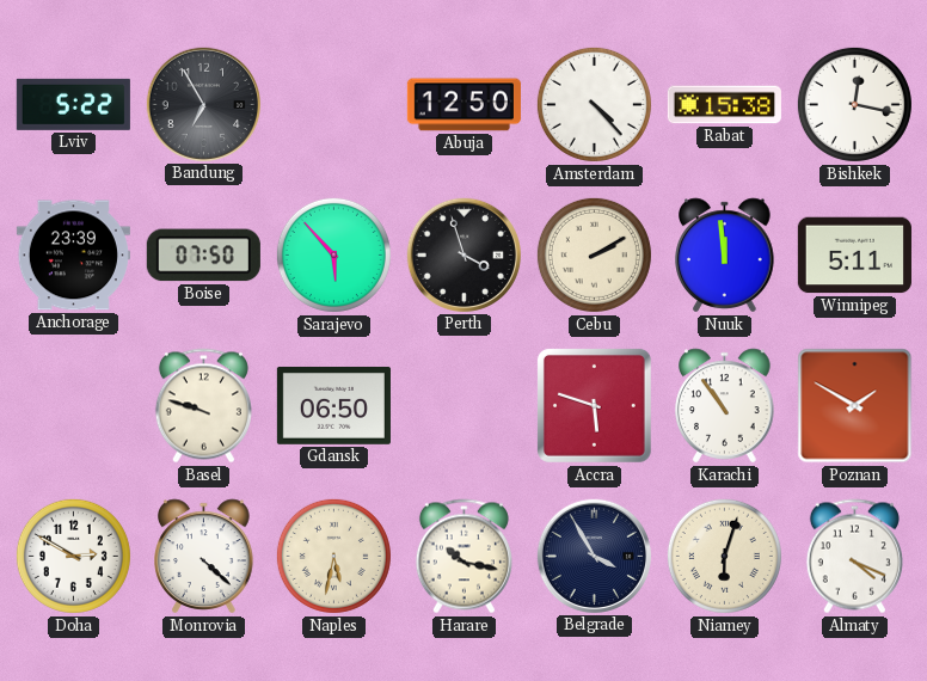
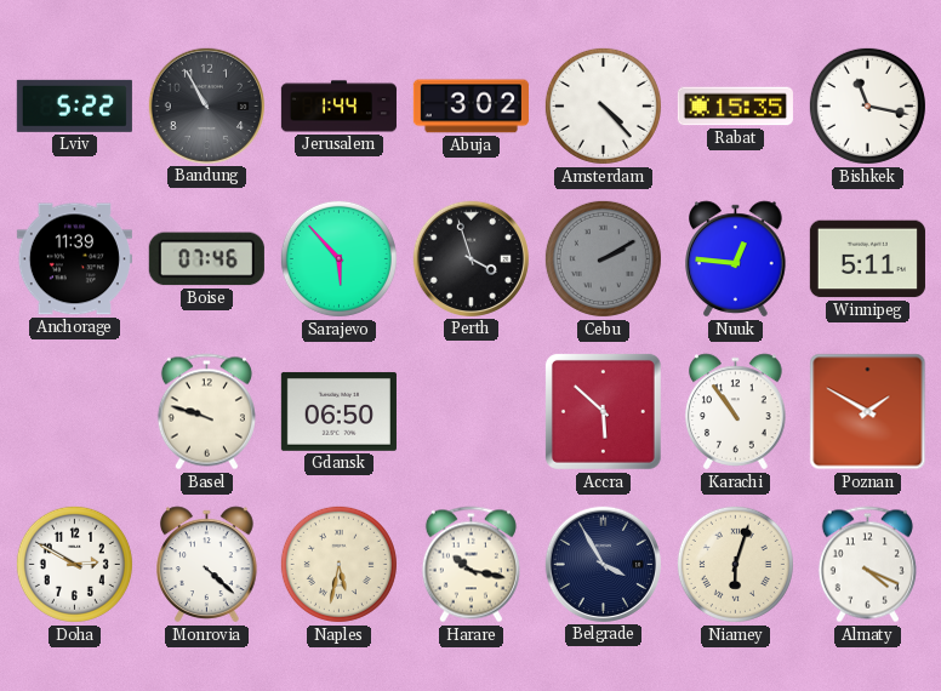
Bandung: 6:55 -> 10:55
Jerusalem: none -> 1:44
Abuja: 12:50 -> 3:02
Rabat: 15:38 -> 15:35
Bishkek: 12:17 -> 11:17
Anchorage: 23:39 -> 11:39
Boise: 07:50 -> 07:46
Cebu dial: cream -> grey
Nuuk: 11:59 -> 12:46
Accra: 5:48 -> 5:52
